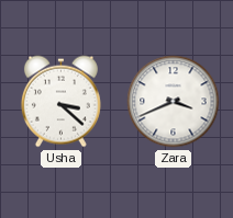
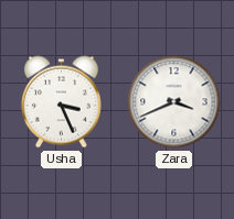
Usha: 3:22 -> 3:26
